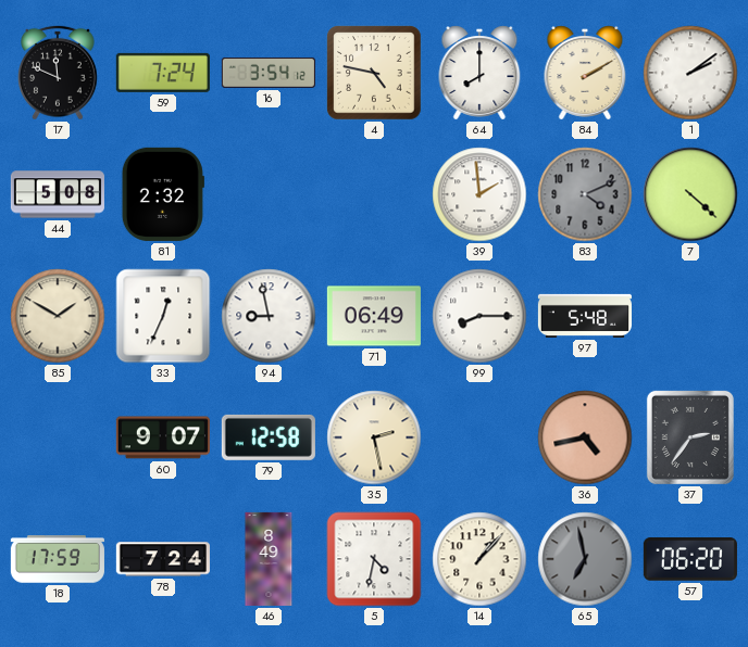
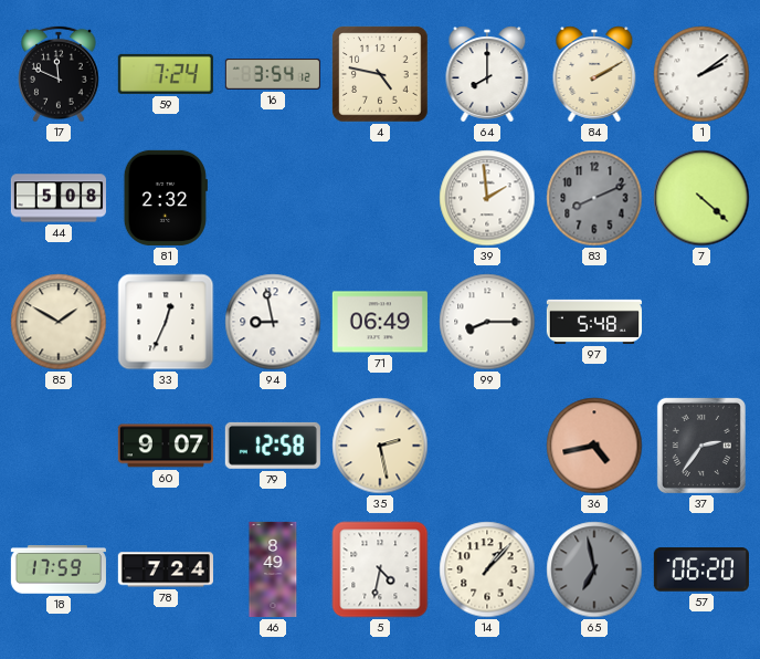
83: 4:11 -> 8:11
